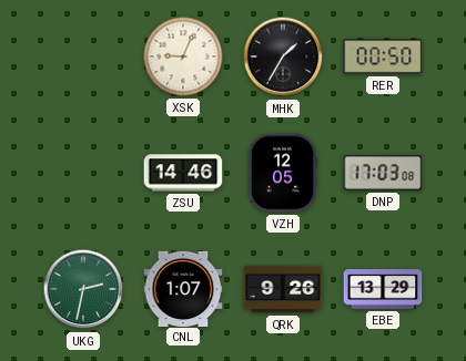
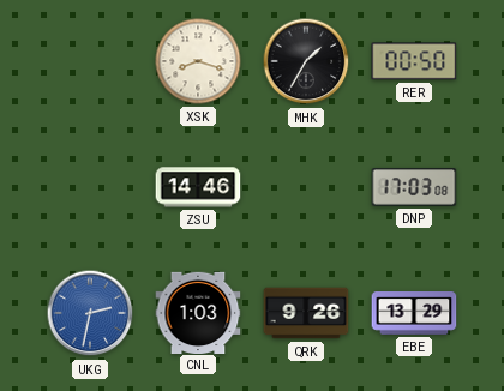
XSK: 9:04 -> 8:18
VZH: 12:05 -> none
UKG dial: green -> blue
CNL: 1:07 -> 1:03
